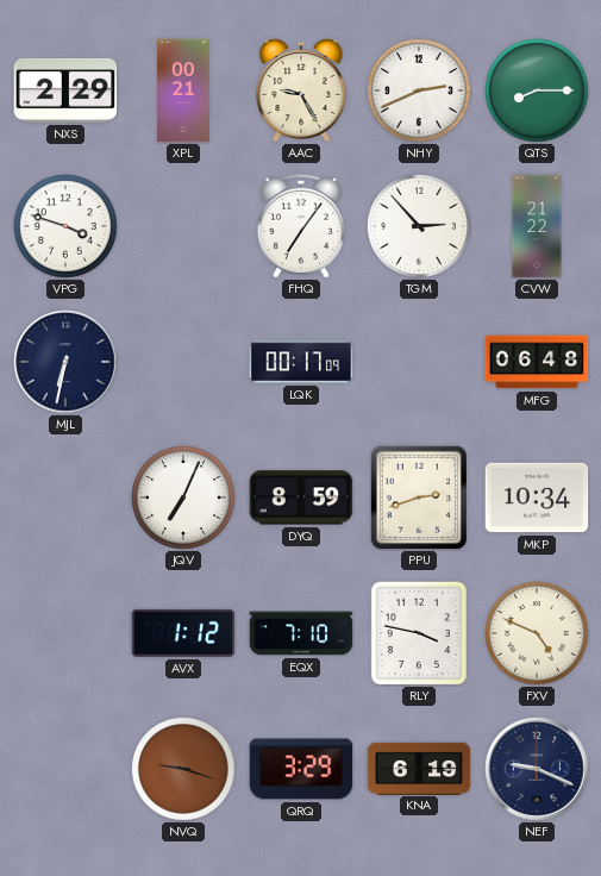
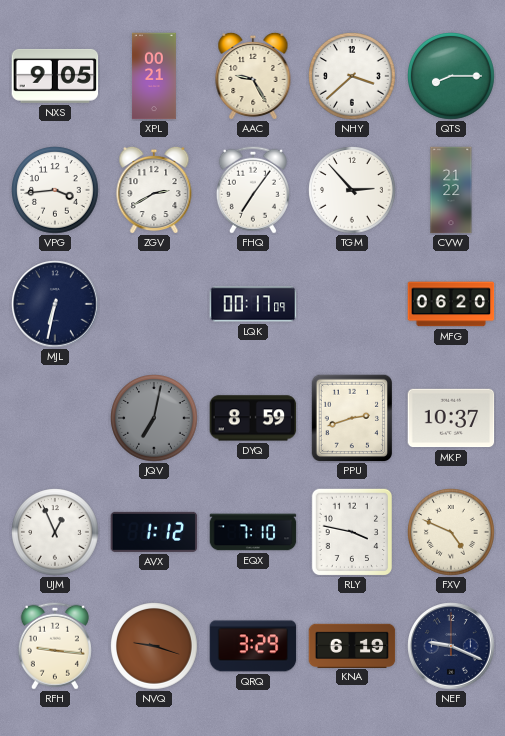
NXS: 2:29 -> 9:05
NHY: 2:41 -> 3:38
VPG: 3:48 -> 3:44
ZGV: none -> 2:40
MFG: 06:48 -> 06:20
JQV: 7:04 -> 7:02
JQV dial: white -> grey
MKP: 10:34 -> 10:37
UJM: none -> 12:56
RFH: none -> 9:16
